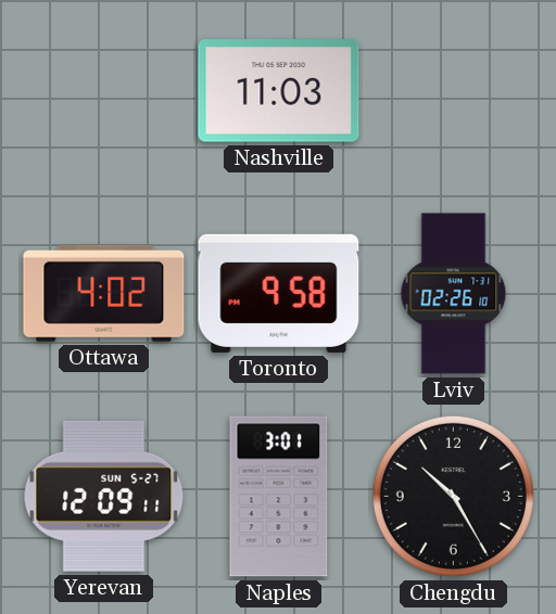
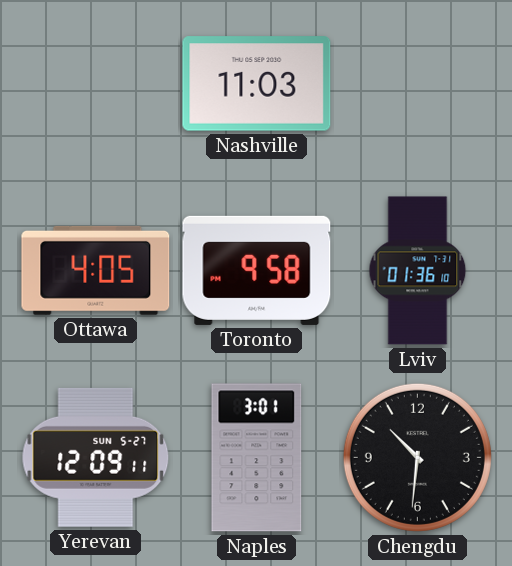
Ottawa: 4:02 -> 4:05
Lviv: 02:26 -> 01:36
Chengdu: 10:25 -> 10:31
